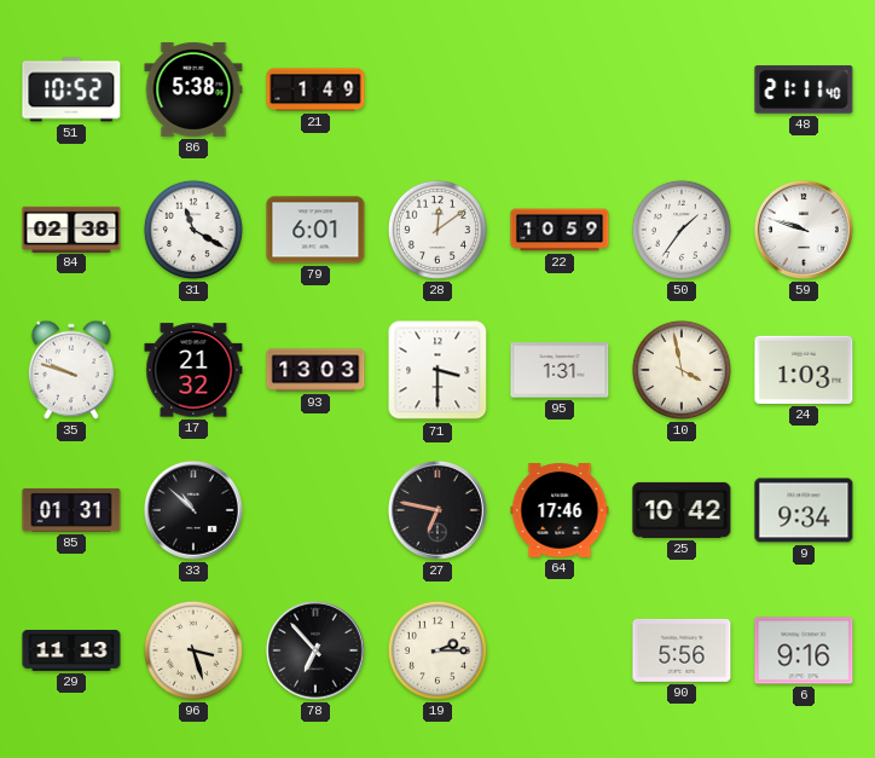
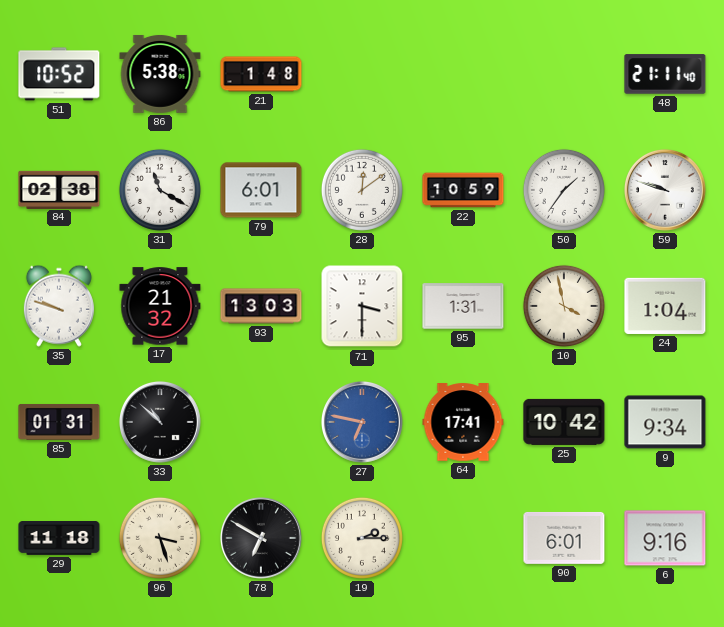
21: 1:49 -> 1:48
24: 1:03 -> 1:04
27 dial: black -> blue
64: 17:46 -> 17:41
29: 11:13 -> 11:18
78: 6:53 -> 6:50
90: 5:56 -> 6:01
